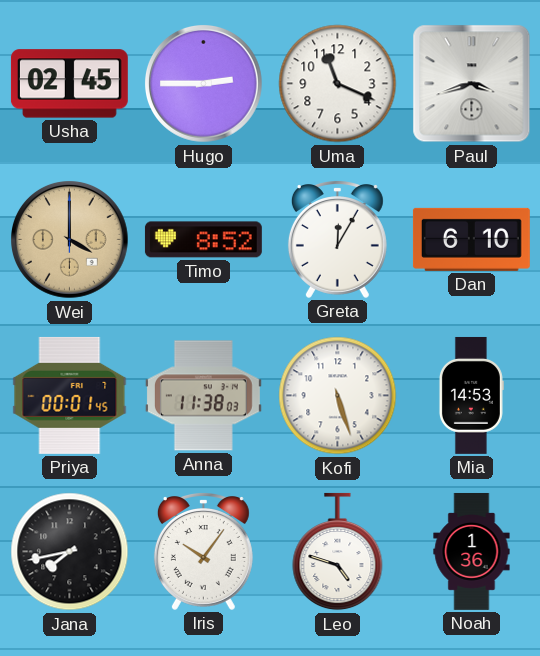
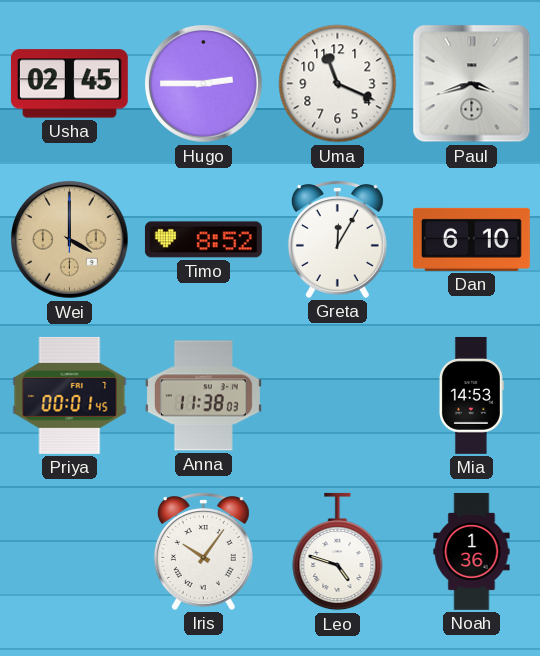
Kofi: 5:27 -> none
Jana: 7:43 -> none
